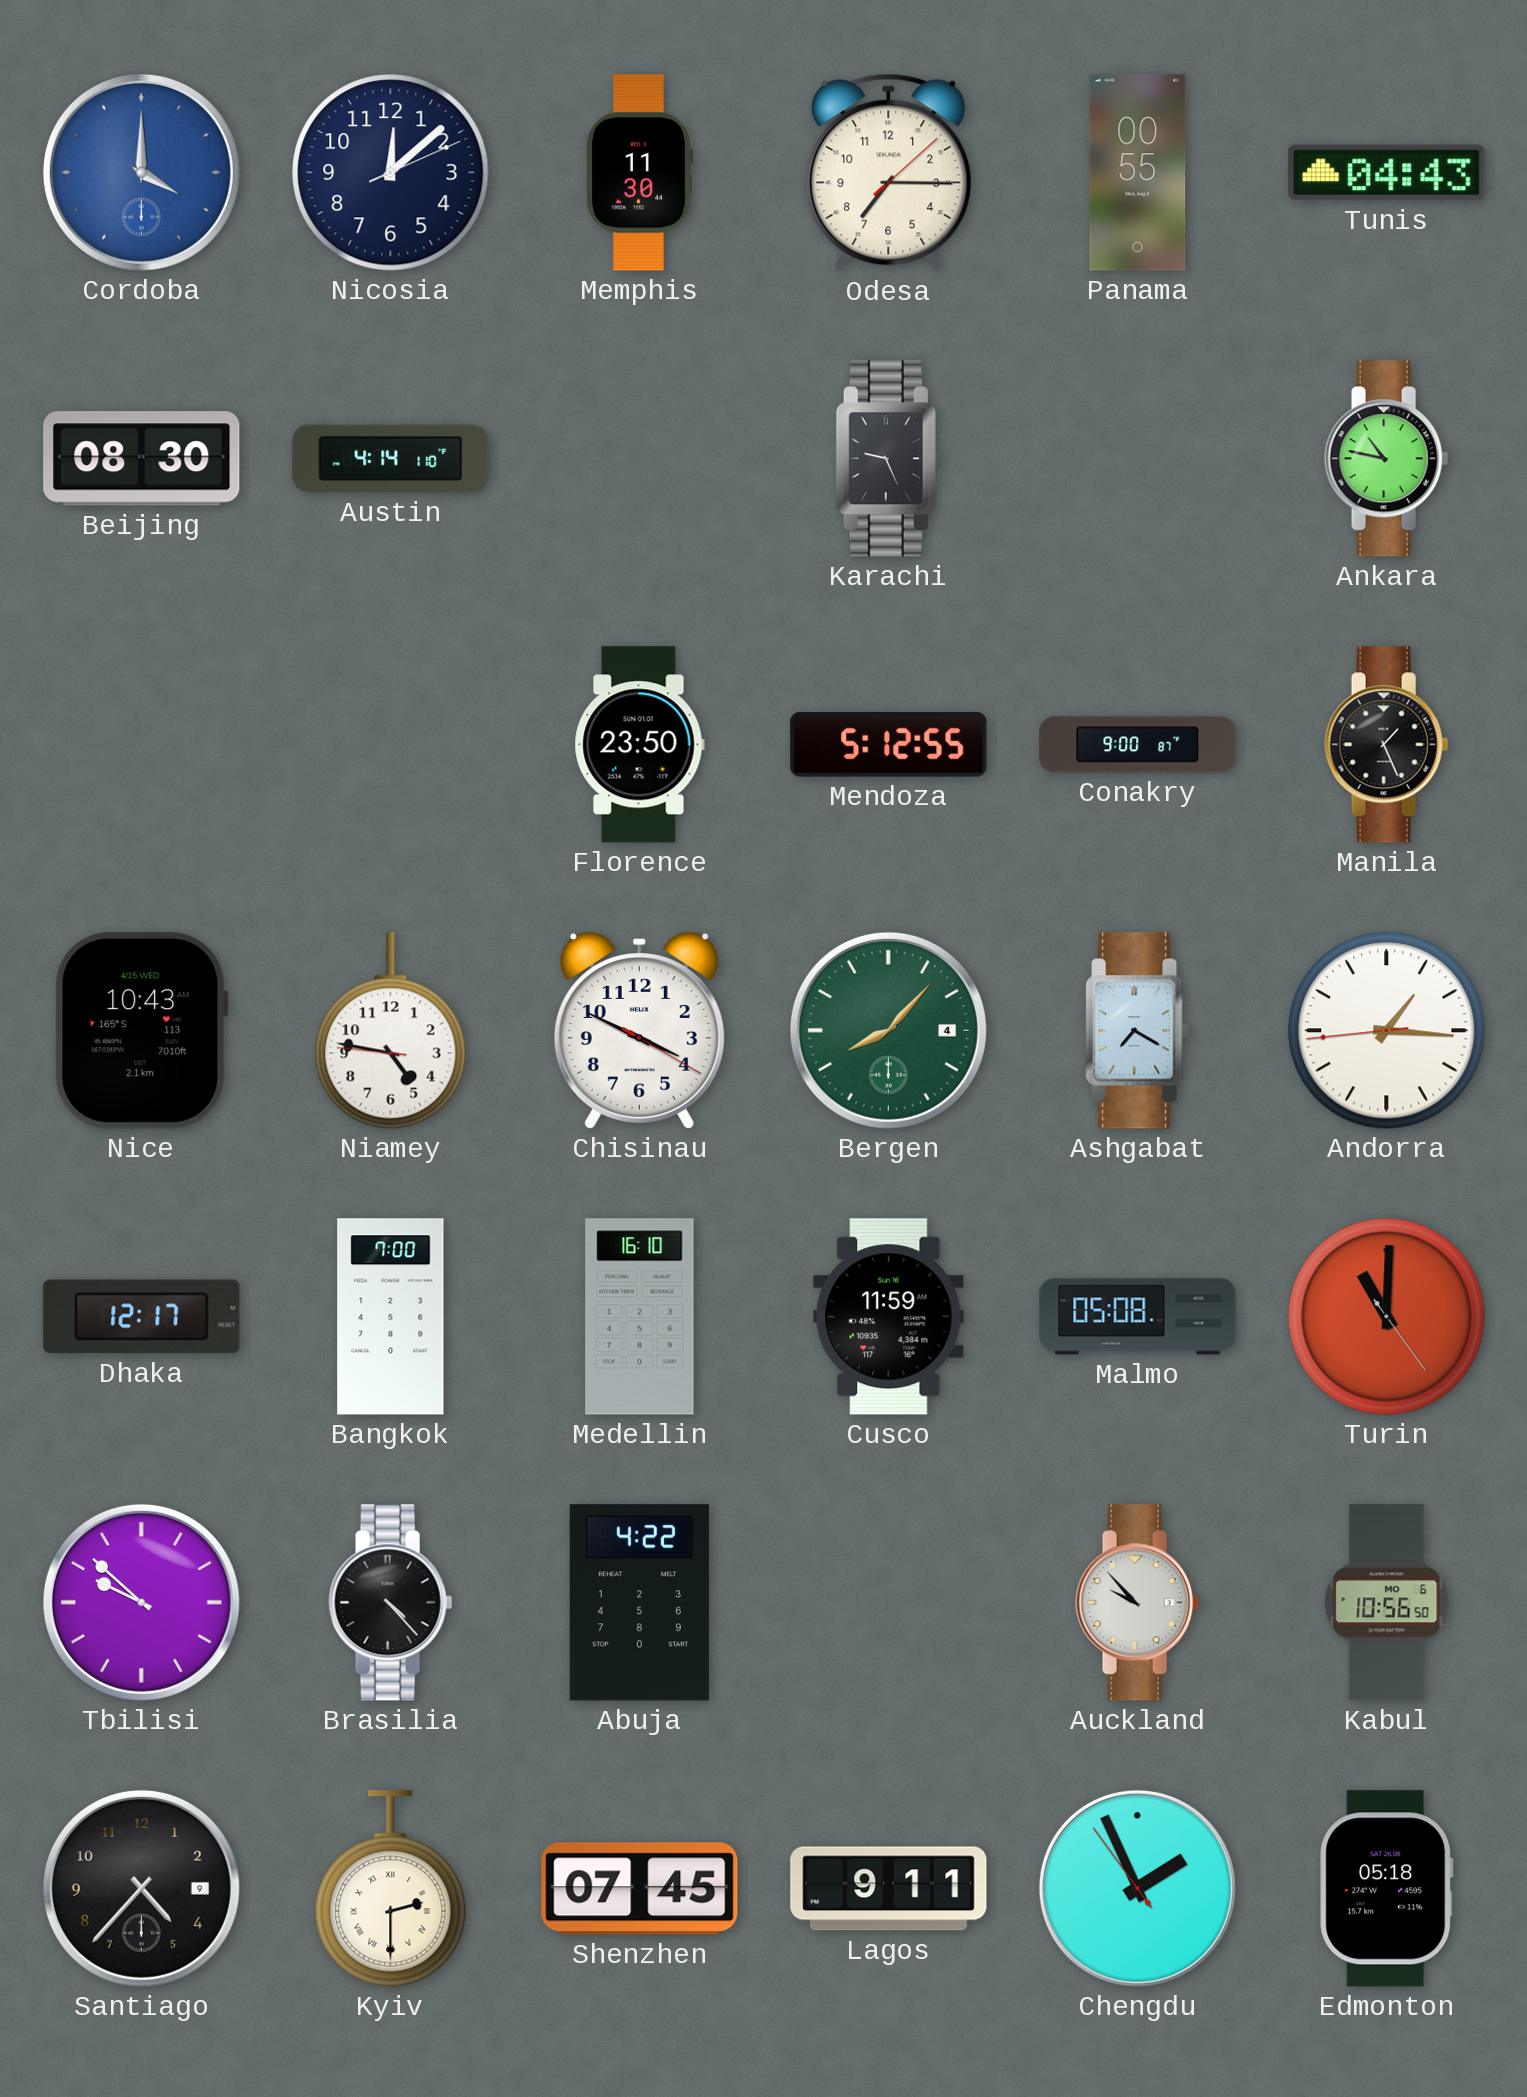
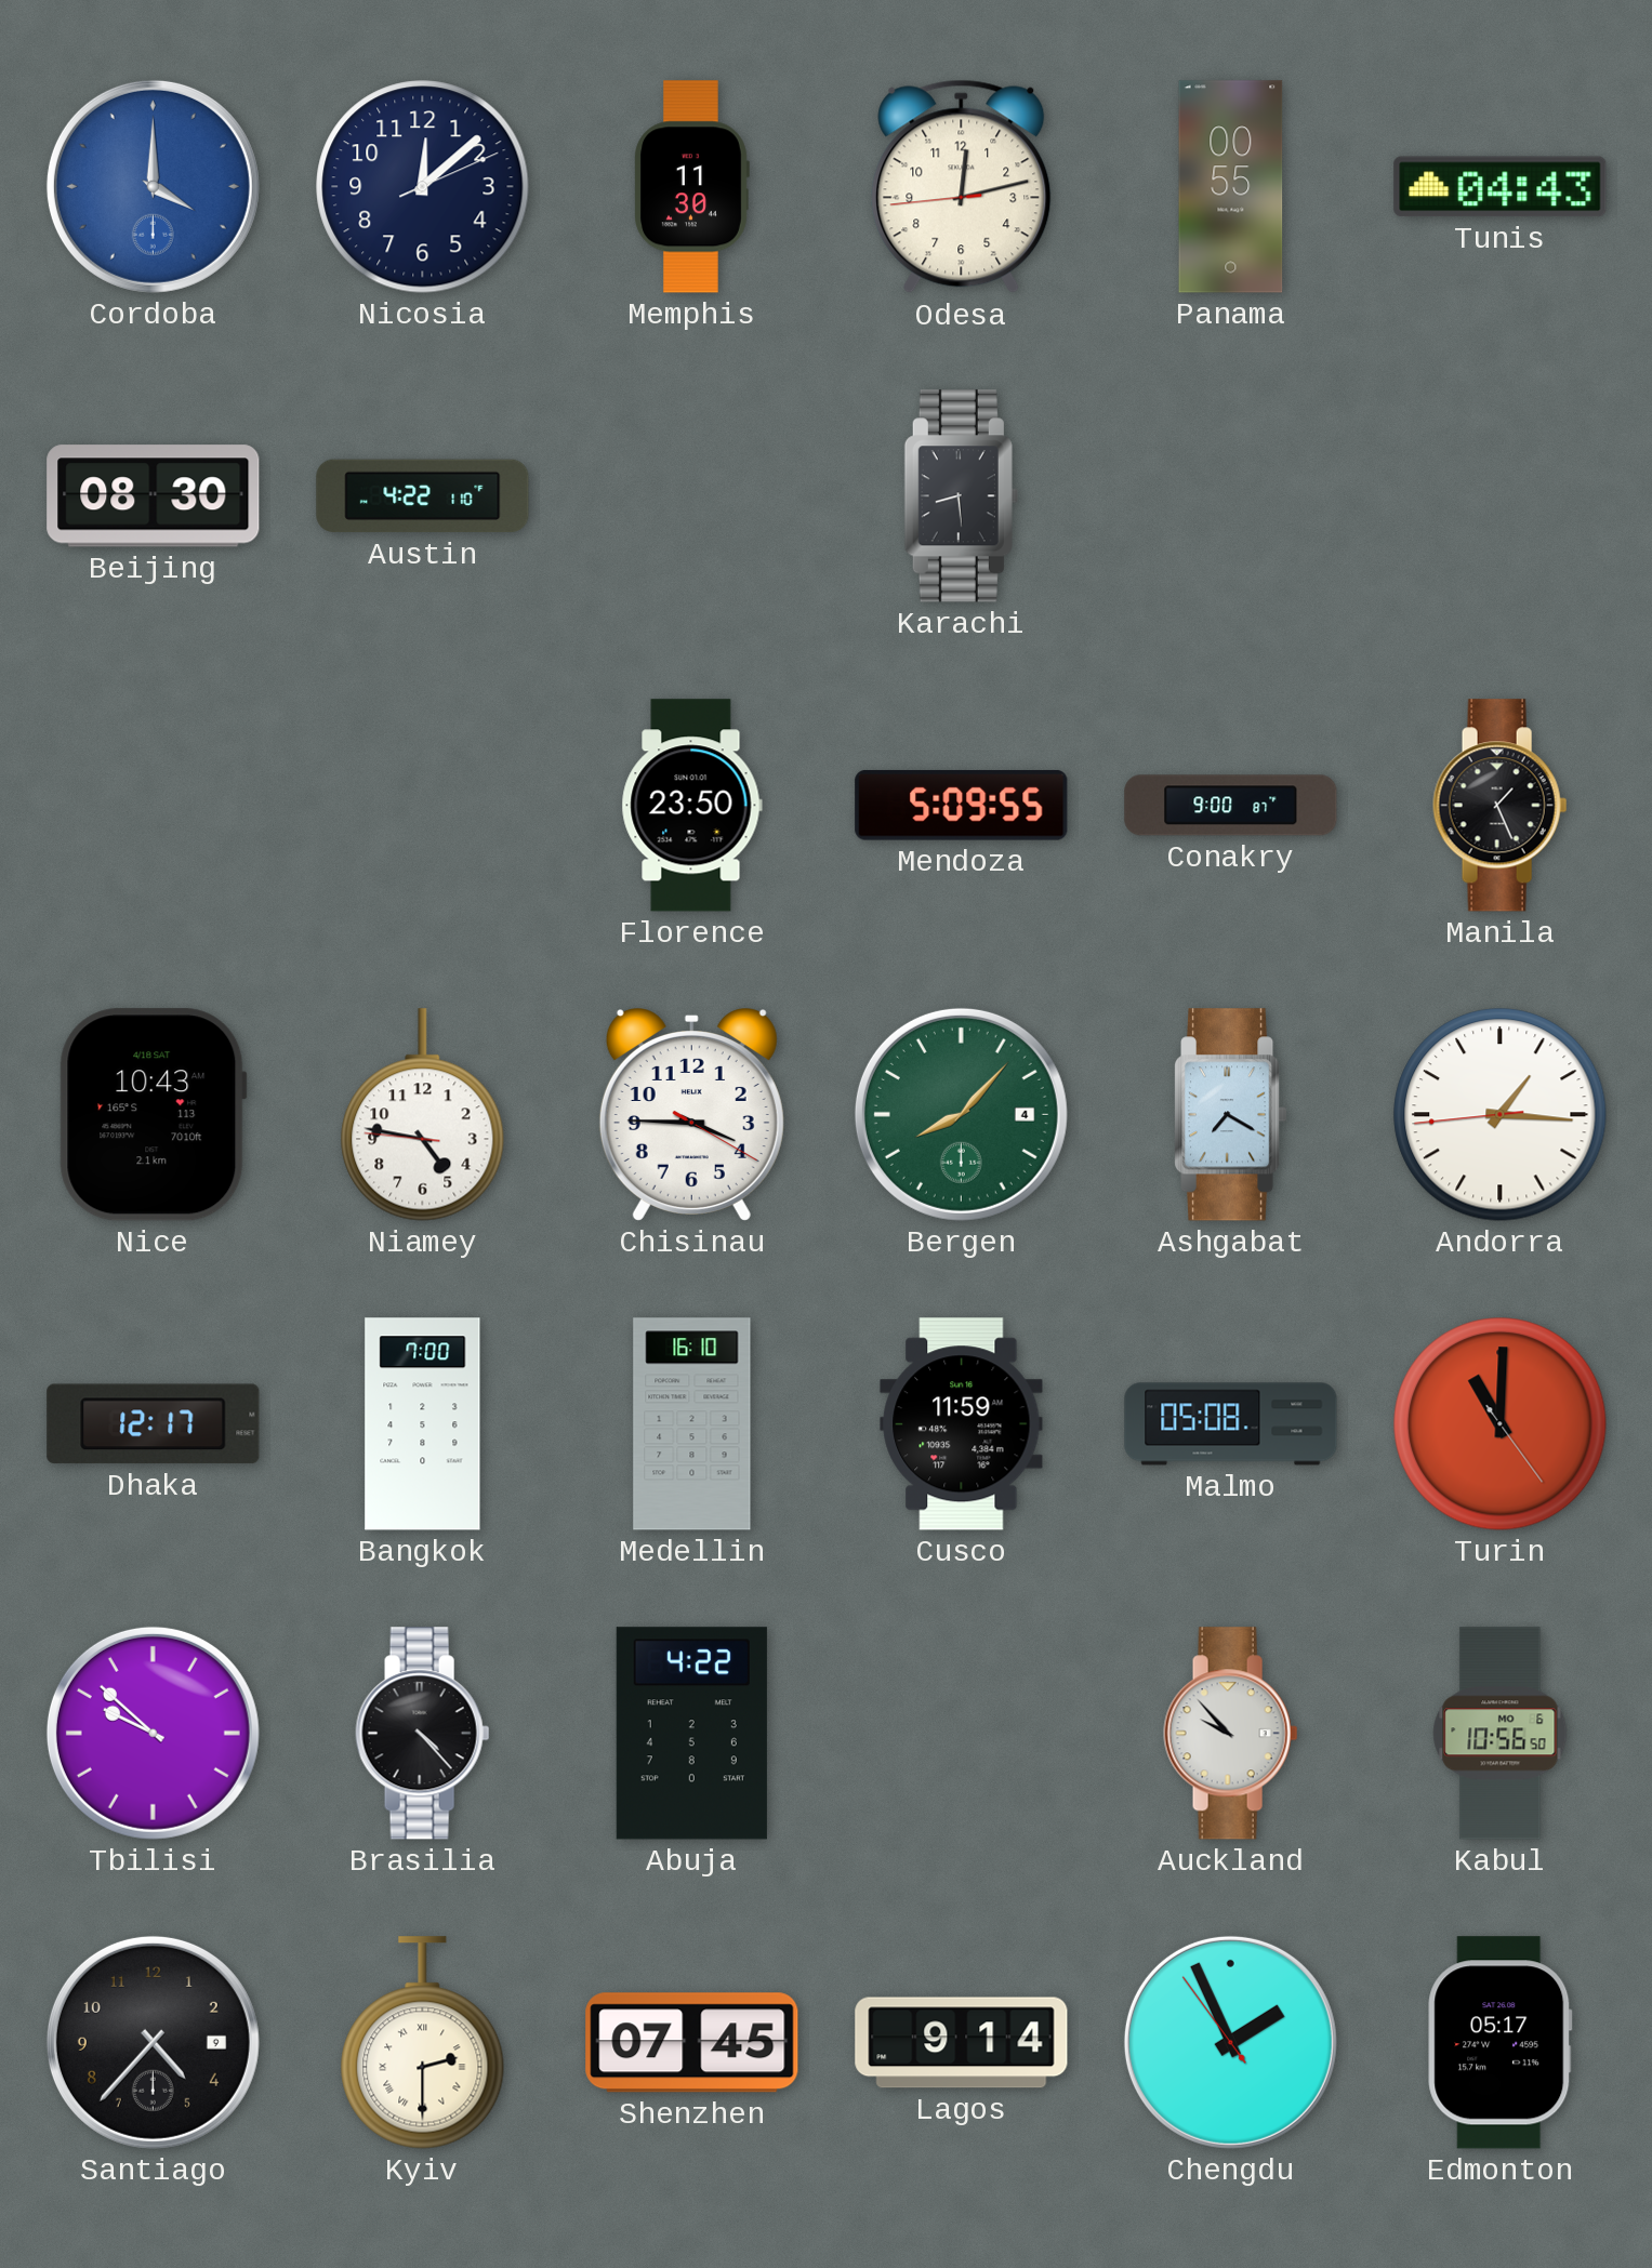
Odesa: 7:15 -> 12:12
Austin: 4:14 -> 4:22
Karachi: 9:26 -> 8:29
Ankara: 10:47 -> none
Mendoza: 5:12 -> 5:09
Nice date: 4/15 WED -> 4/18 SAT
Chisinau: 3:49 -> 3:45
Lagos: 9:11 -> 9:14
Edmonton: 05:18 -> 05:17
